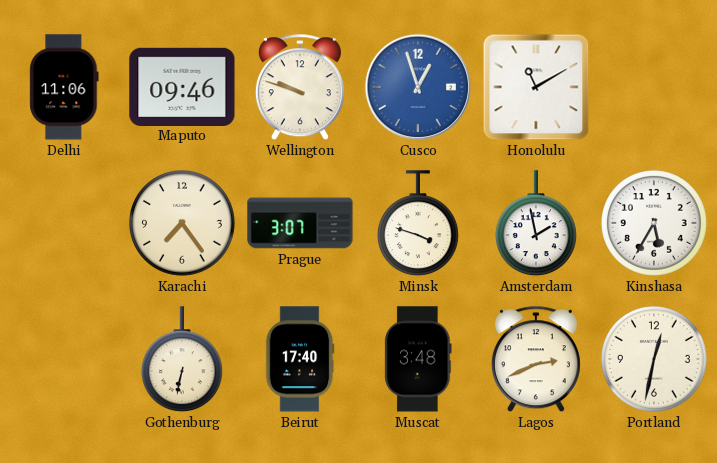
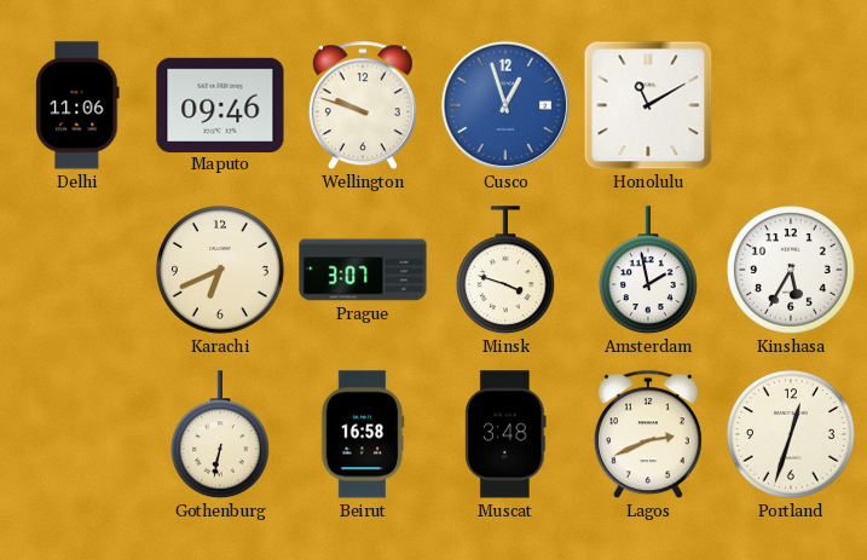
Karachi: 7:24 -> 6:41
Beirut: 17:40 -> 16:58
Portland: 12:32 -> 12:33
